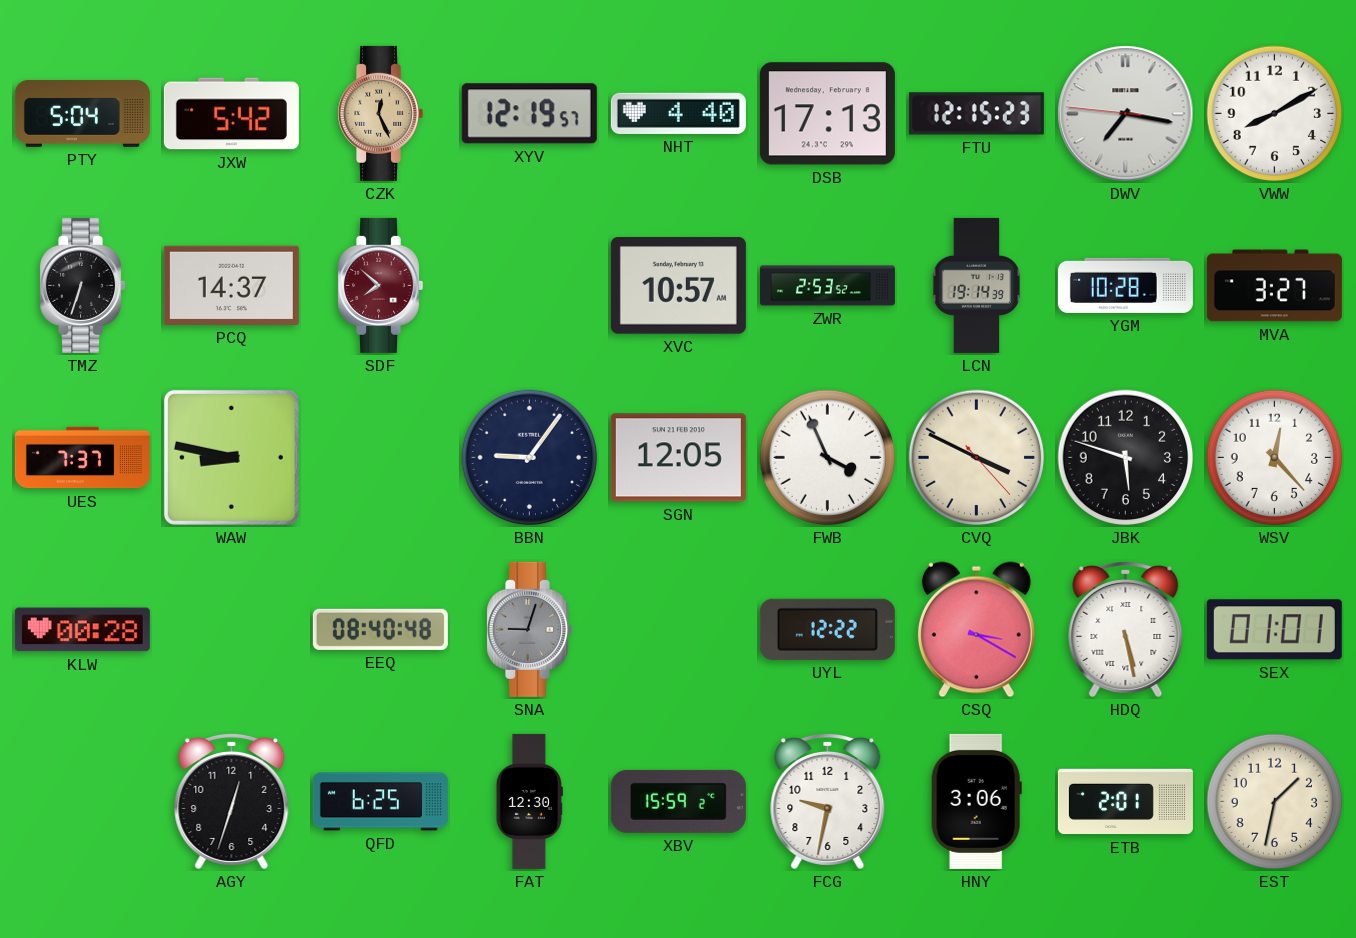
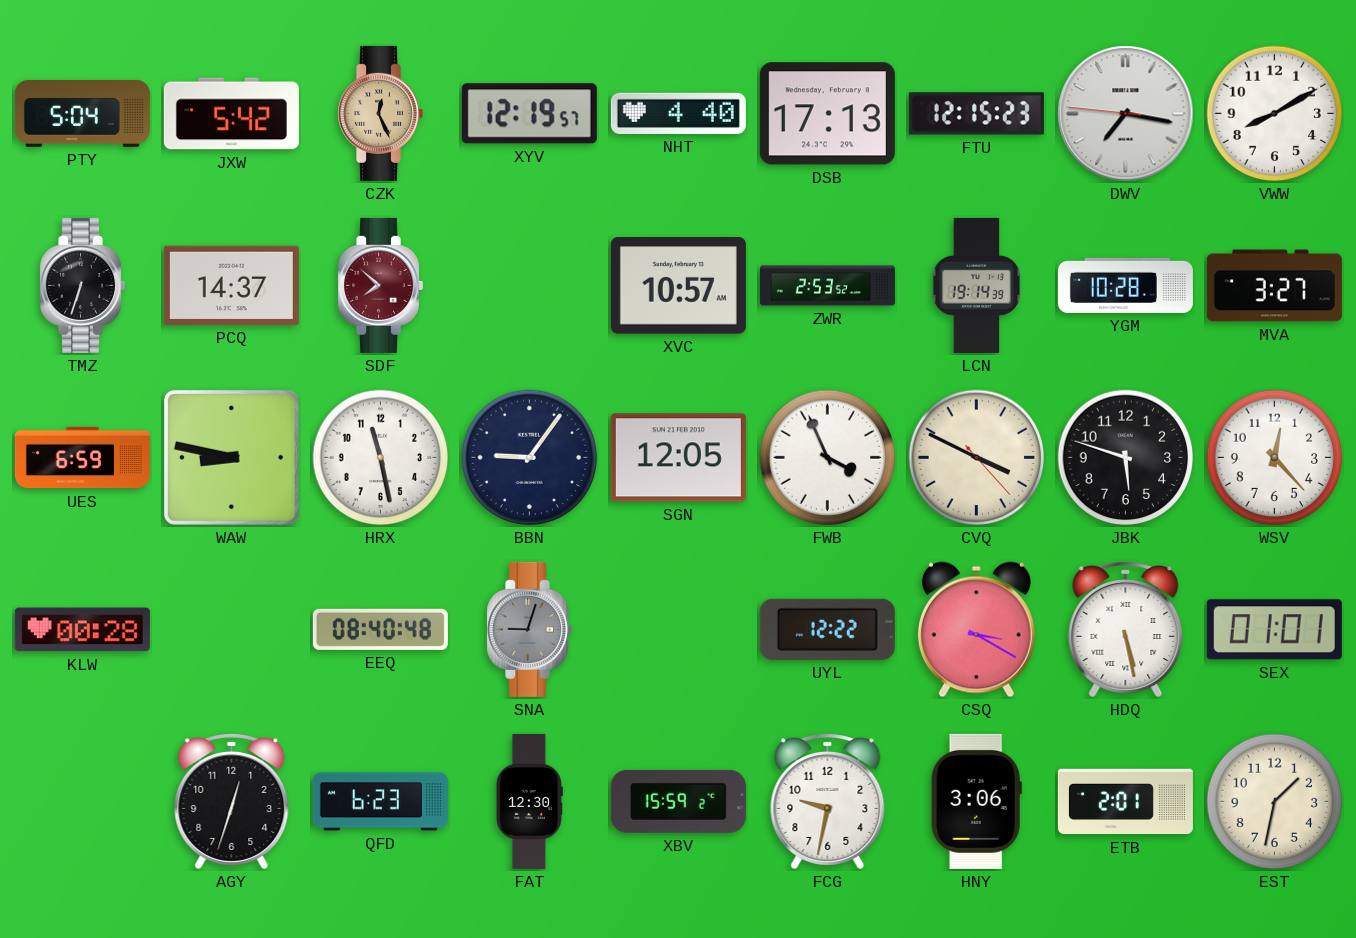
UES: 7:37 -> 6:59
HRX: none -> 11:28
QFD: 6:25 -> 6:23
